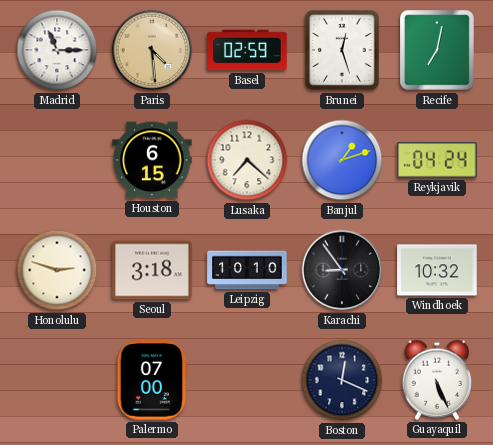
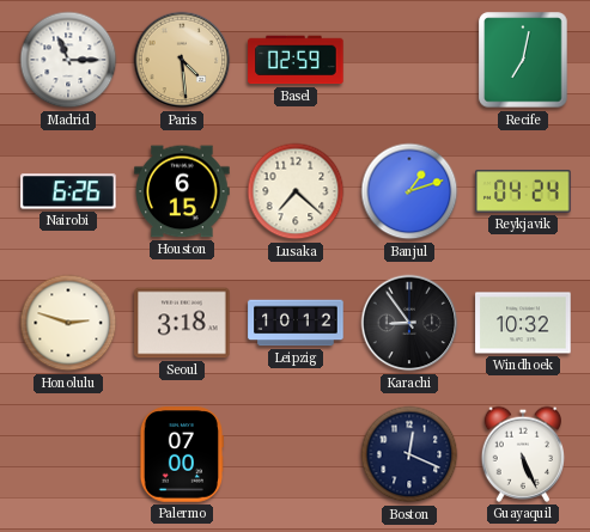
Brunei: 12:27 -> none
Nairobi: none -> 6:26
Leipzig: 10:10 -> 10:12
